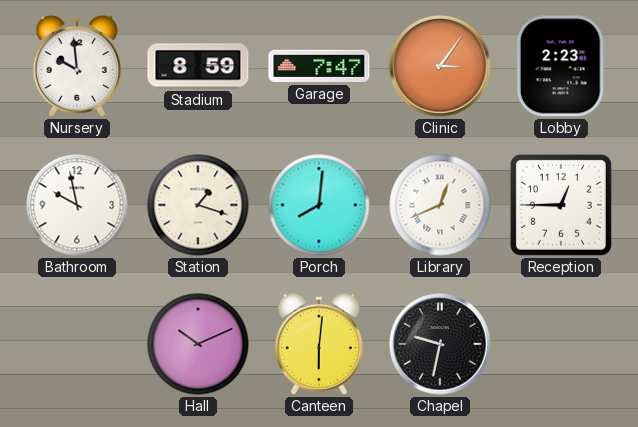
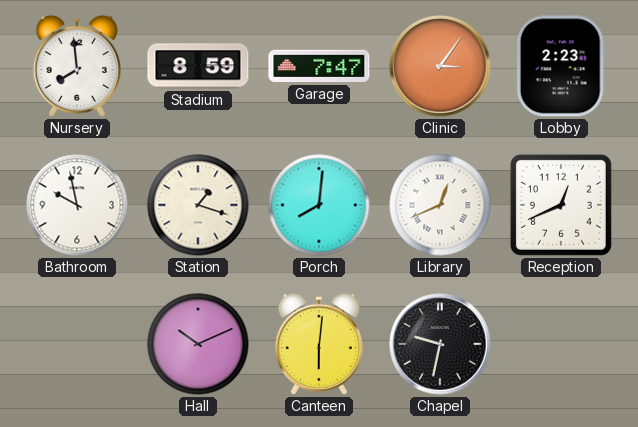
Nursery: 9:59 -> 7:59
Reception: 12:45 -> 12:41
